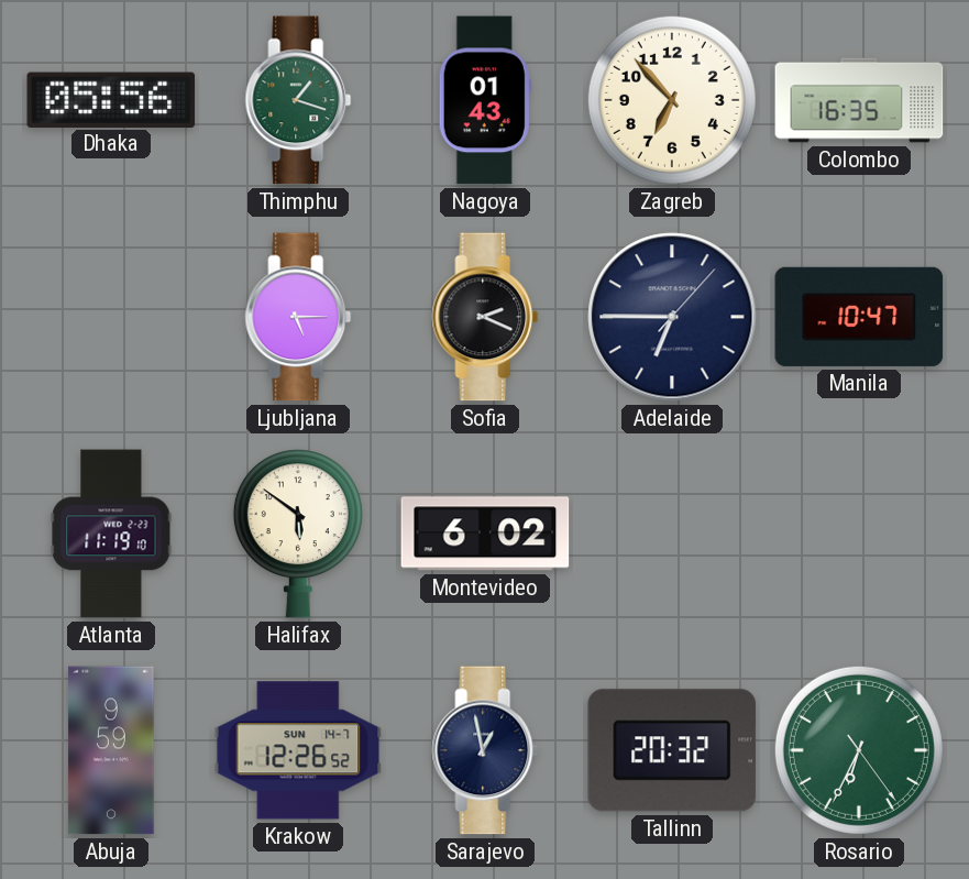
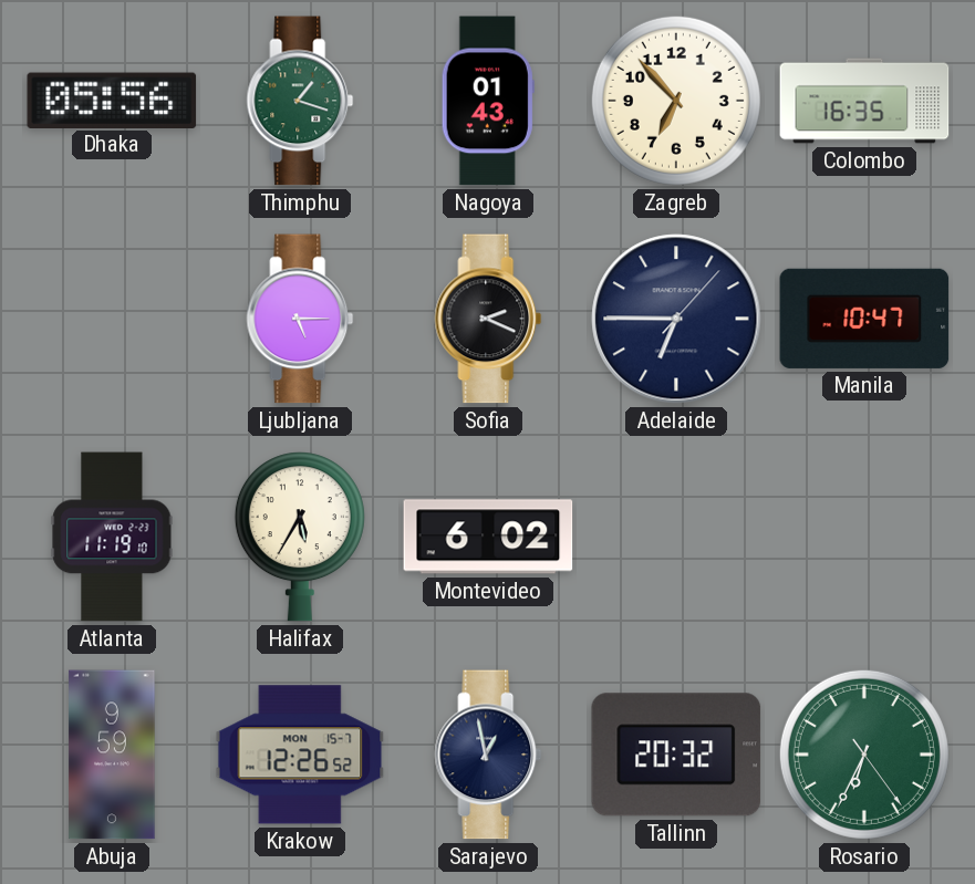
Halifax: 5:51 -> 5:35
Krakow date: SUN 14-7 -> MON 15-7
